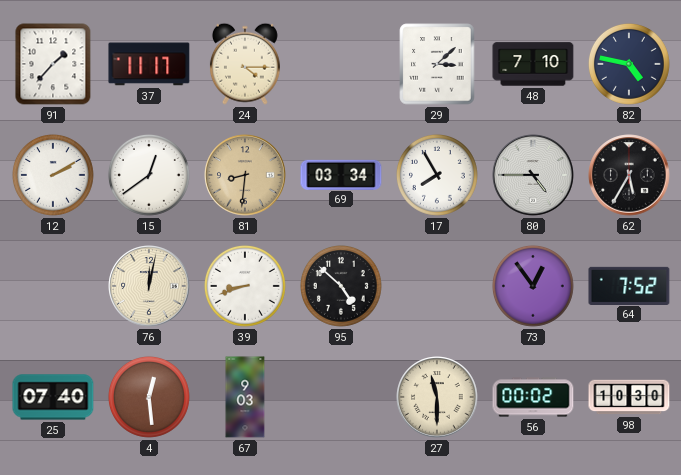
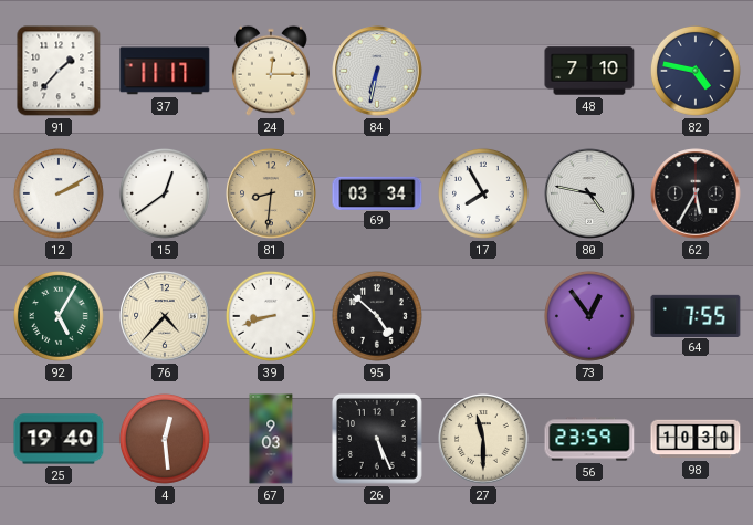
24: 4:15 -> 12:15
84: none -> 6:32
29: 3:08 -> none
80: 4:45 -> 4:47
92: none -> 5:05
76: 12:02 -> 4:37
64: 7:52 -> 7:55
25: 07:40 -> 19:40
26: none -> 5:26
56: 00:02 -> 23:59
